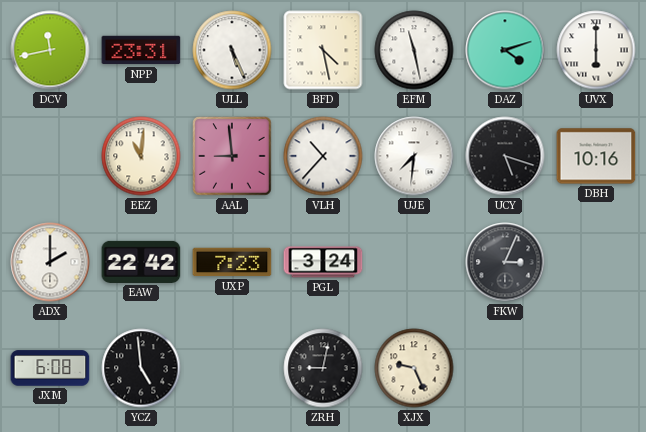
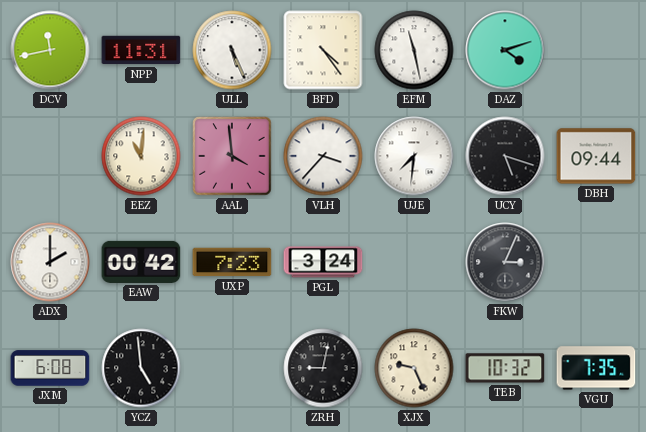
NPP: 23:31 -> 11:31
BFD: 4:28 -> 4:24
UVX: 6:00 -> none
AAL: 8:59 -> 3:59
VLH: 10:37 -> 3:37
DBH: 10:16 -> 09:44
EAW: 22:42 -> 00:42
TEB: none -> 10:32
VGU: none -> 7:35
